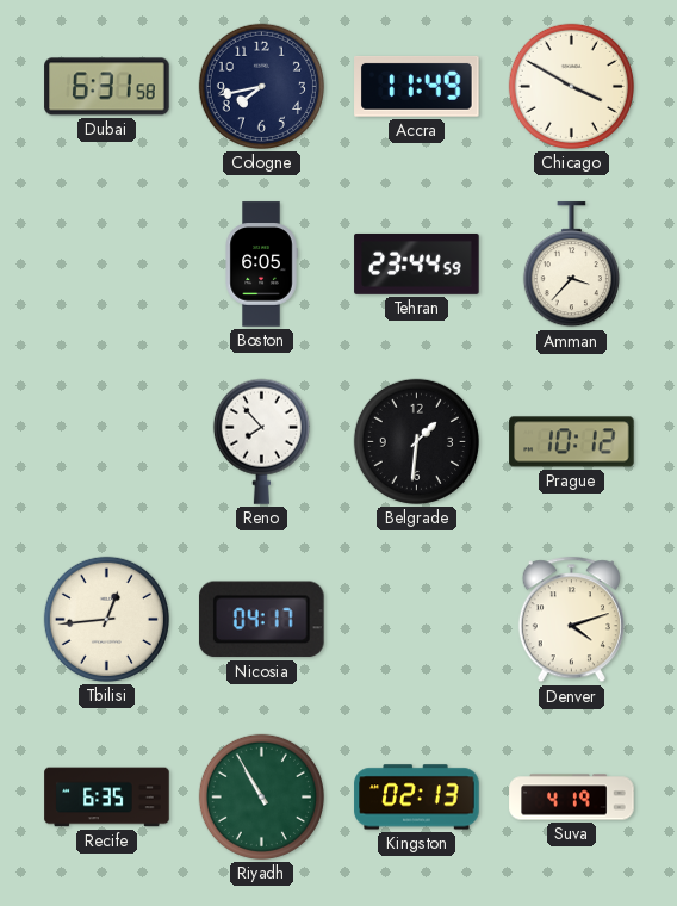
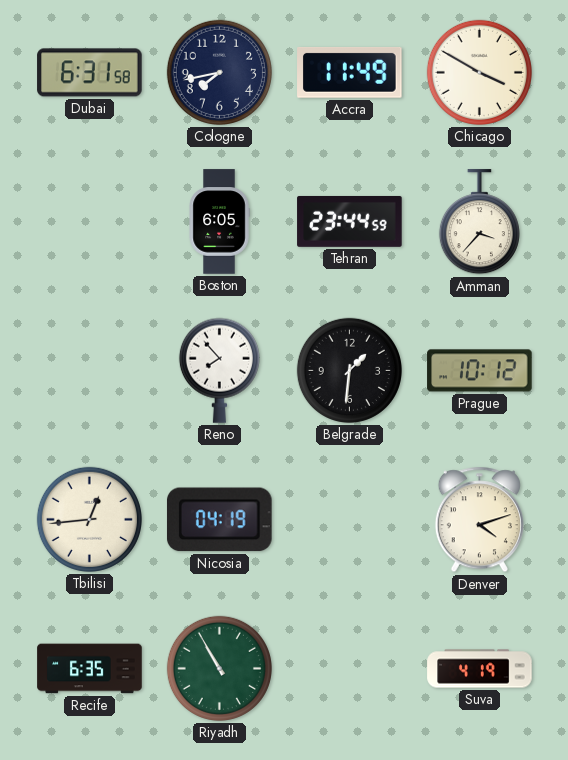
Nicosia: 04:17 -> 04:19
Kingston: 02:13 -> none
